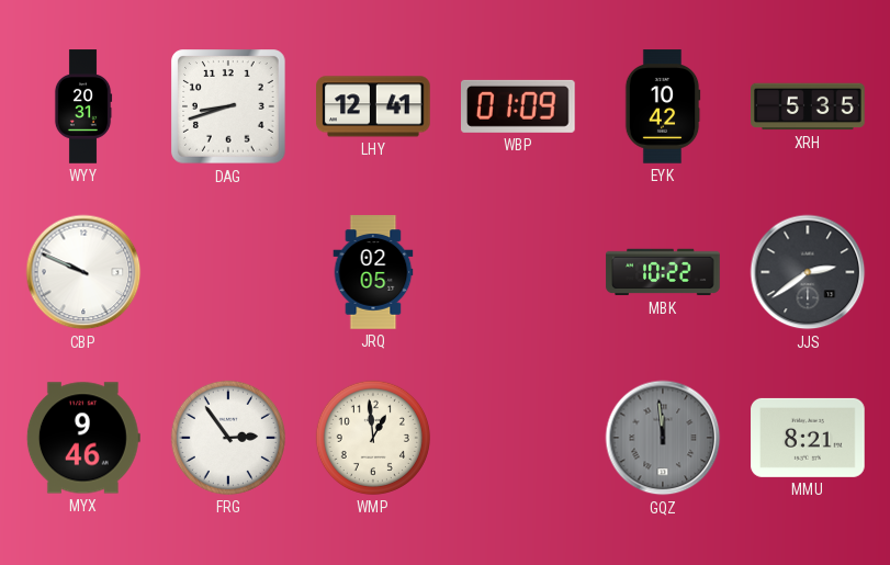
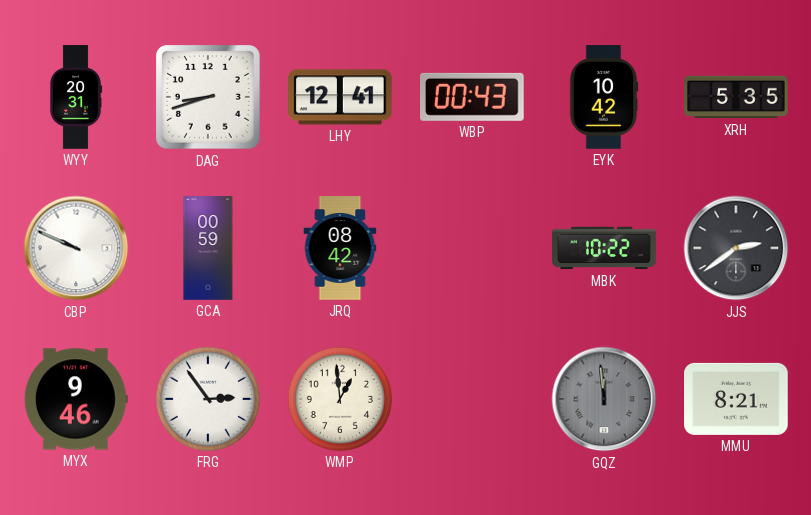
WBP: 01:09 -> 00:43
GCA: none -> 00:59
JRQ: 02:05 -> 08:42
